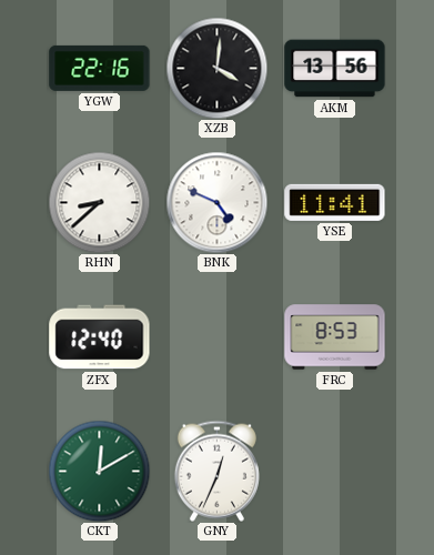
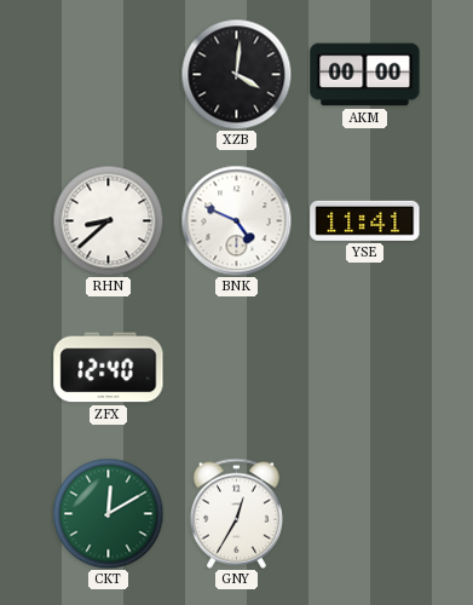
YGW: 22:16 -> none
AKM: 13:56 -> 00:00
FRC: 8:53 -> none
GNY: 12:34 -> 12:35
